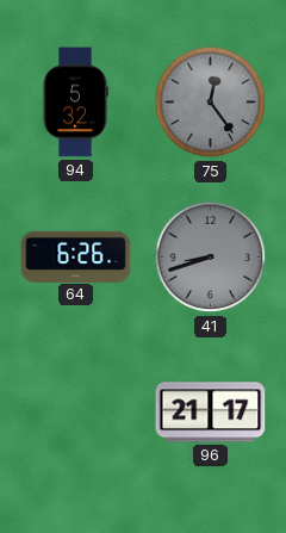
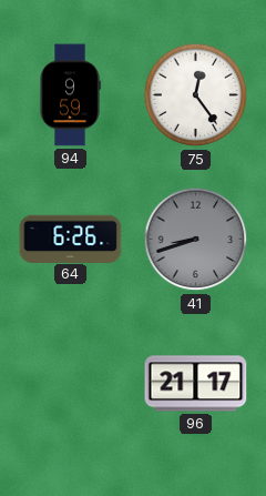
94: 5:32 -> 9:59
75 dial: grey -> white
